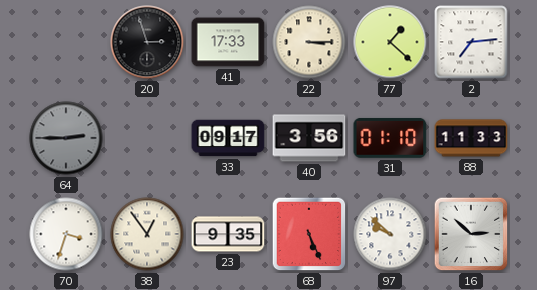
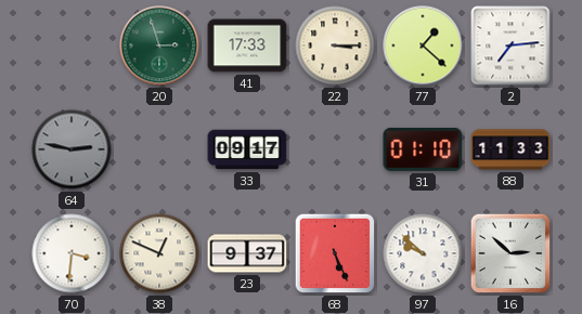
20 dial: black -> green
64: 2:45 -> 2:47
40: 3:56 -> none
70: 3:33 -> 3:31
38: 12:54 -> 12:49
23: 9:35 -> 9:37
